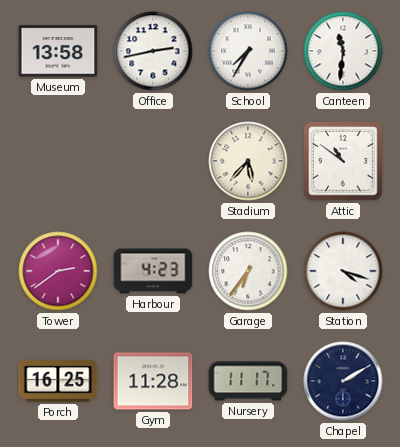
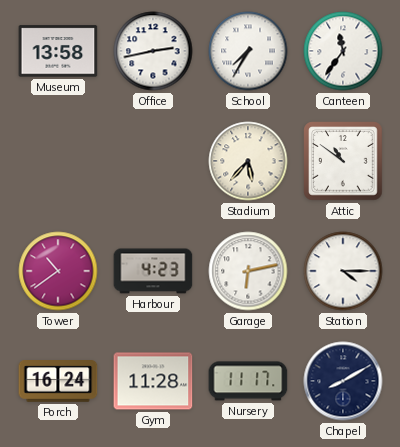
Canteen: 11:31 -> 11:36
Tower: 2:39 -> 10:39
Garage: 6:36 -> 6:13
Station: 4:18 -> 4:15
Porch: 16:25 -> 16:24
Chapel: 2:10 -> 8:10
